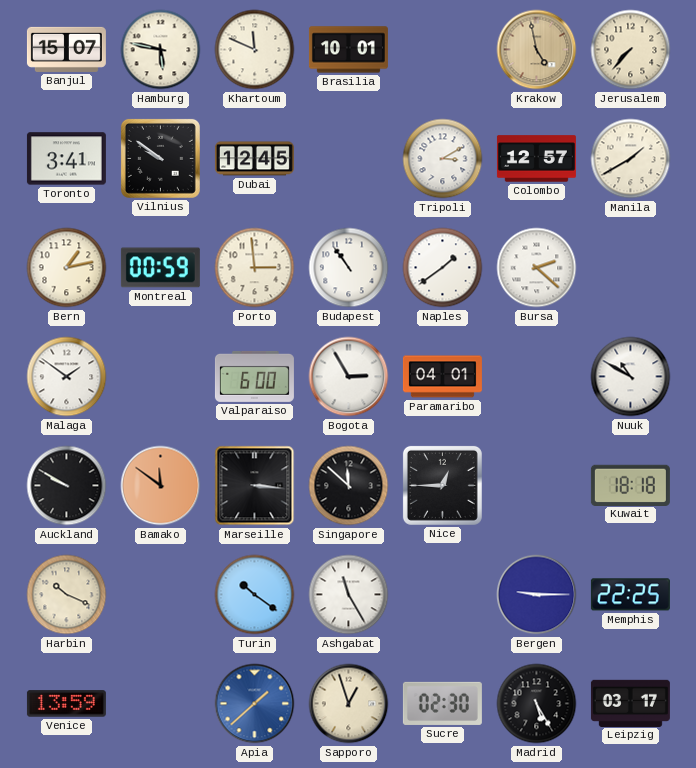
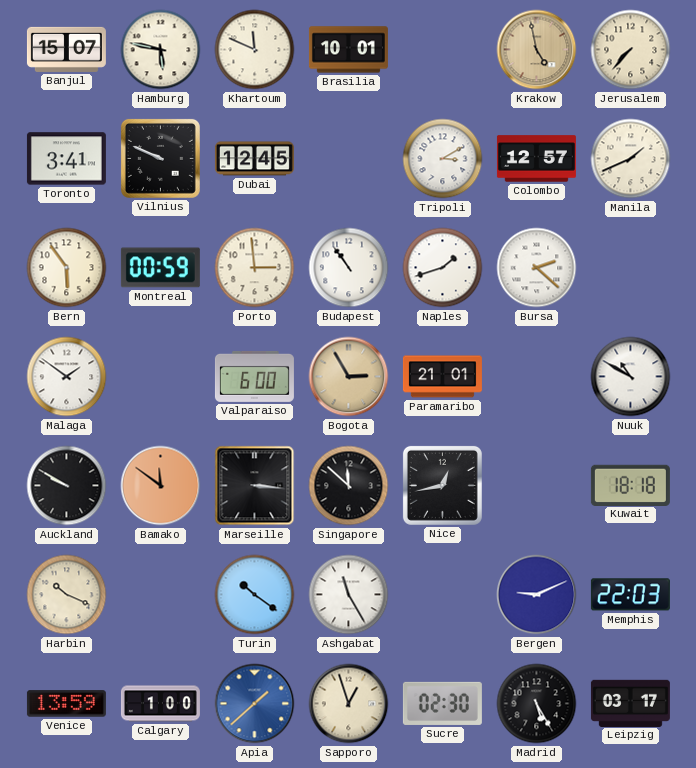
Vilnius: 9:51 -> 9:49
Manila: 1:40 -> 1:41
Bern: 1:13 -> 5:54
Naples: 1:39 -> 1:42
Bogota dial: white -> champagne
Paramaribo: 04:01 -> 21:01
Nice: 12:45 -> 12:43
Bergen: 9:15 -> 9:11
Memphis: 22:25 -> 22:03
Calgary: none -> 1:00
